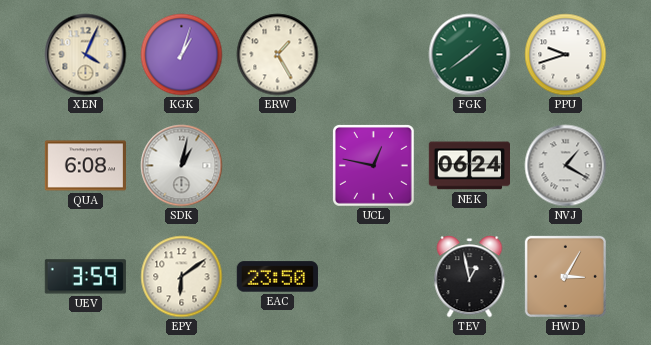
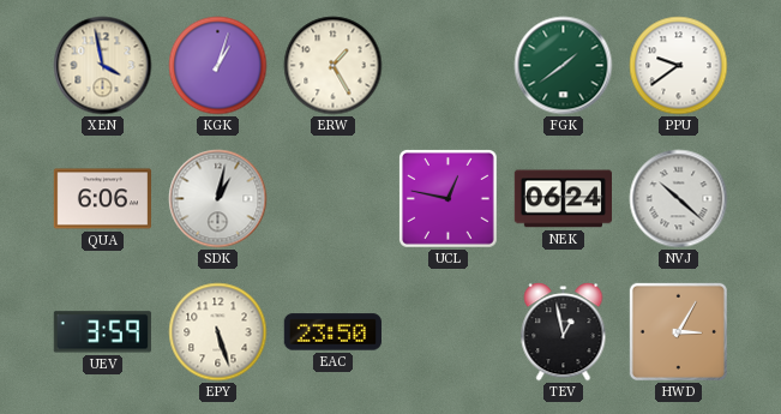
XEN: 4:04 -> 3:58
PPU: 9:42 -> 9:39
QUA: 6:08 -> 6:06
NVJ: 1:20 -> 10:22
EPY: 6:09 -> 5:27
